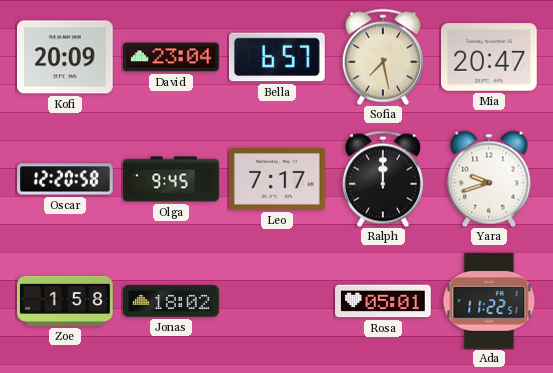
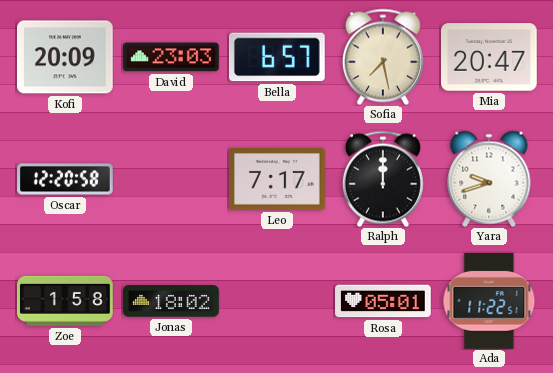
David: 23:04 -> 23:03
Olga: 9:45 -> none
